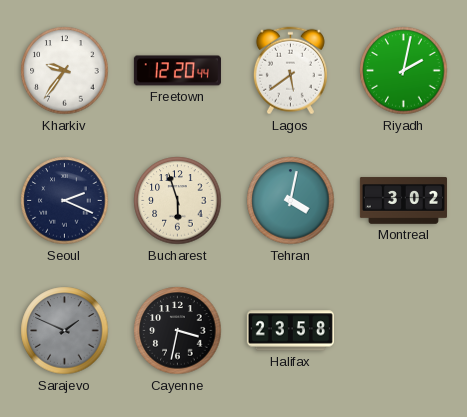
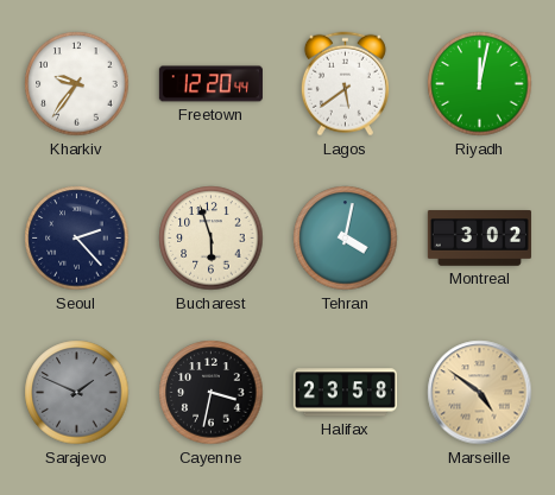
Riyadh: 2:02 -> 12:02
Seoul: 2:19 -> 2:23
Marseille: none -> 4:51
